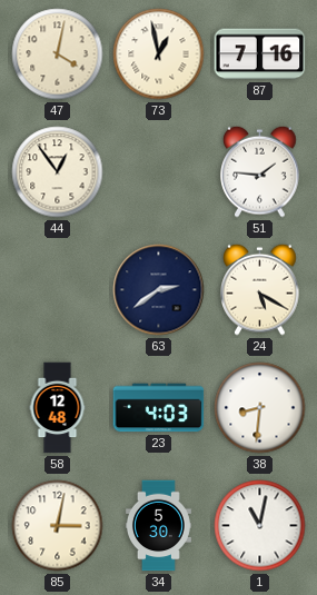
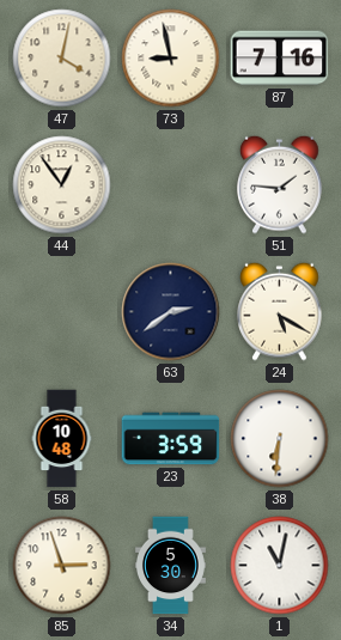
73: 12:58 -> 8:58
58: 12:48 -> 10:48
23: 4:03 -> 3:59
38: 8:31 -> 6:31
85: 3:02 -> 2:57
